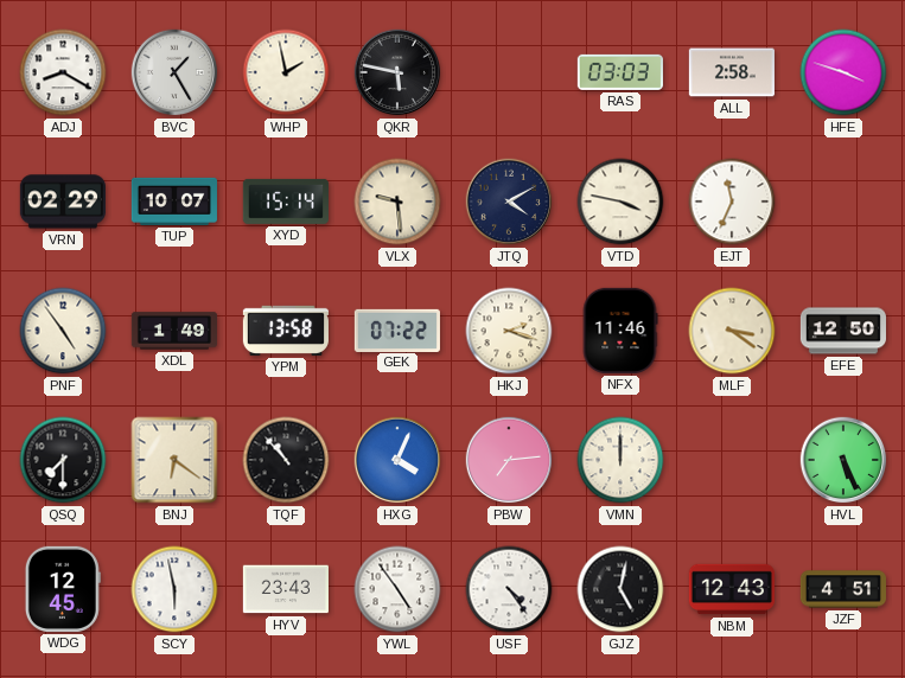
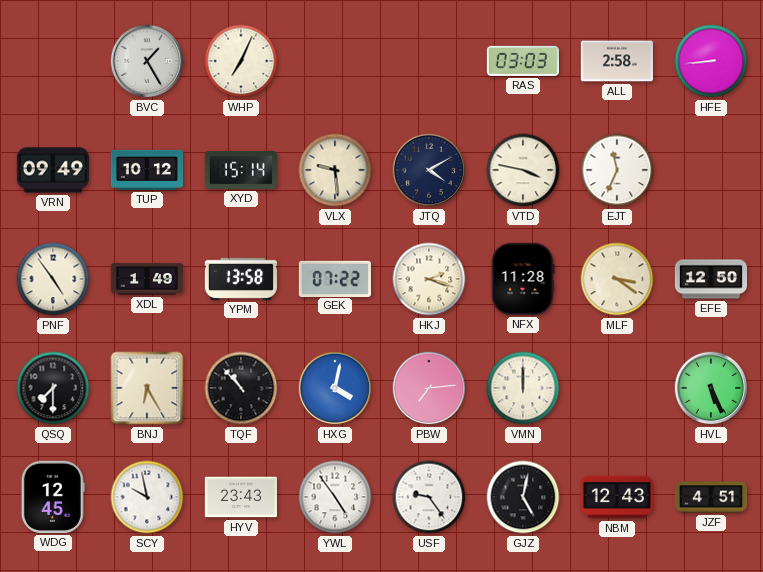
ADJ: 8:20 -> none
WHP: 1:58 -> 7:04
QKR: 5:47 -> none
HFE: 3:48 -> 8:44
VRN: 02:29 -> 09:49
TUP: 10:07 -> 10:12
NFX: 11:46 -> 11:28
BNJ: 6:21 -> 6:25
HXG: 4:04 -> 4:02
SCY: 5:58 -> 9:58
USF: 4:24 -> 9:24
